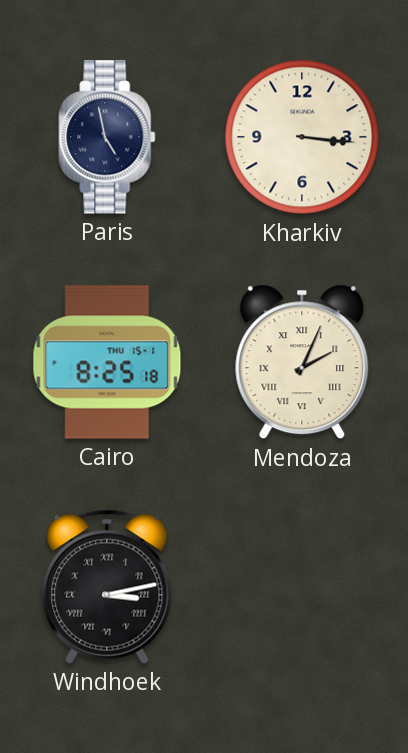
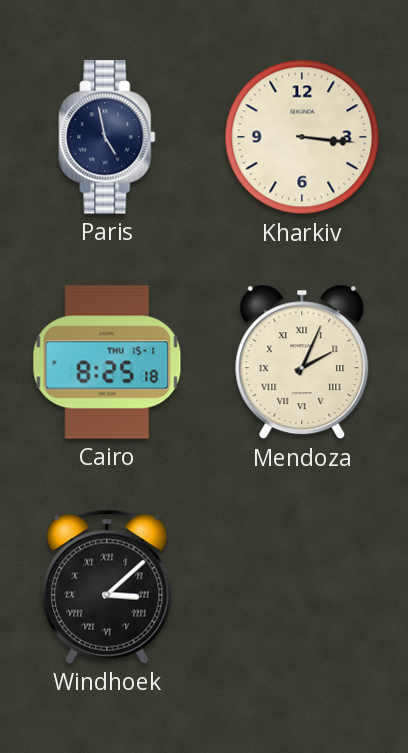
Windhoek: 3:13 -> 3:08
